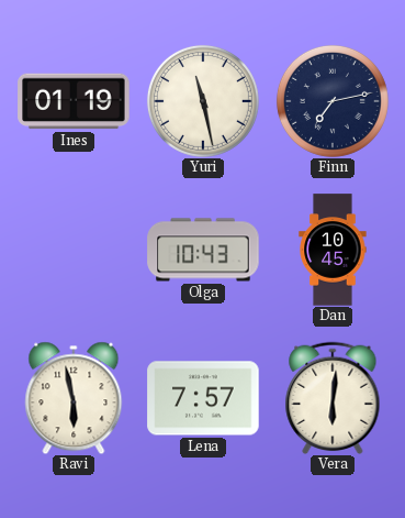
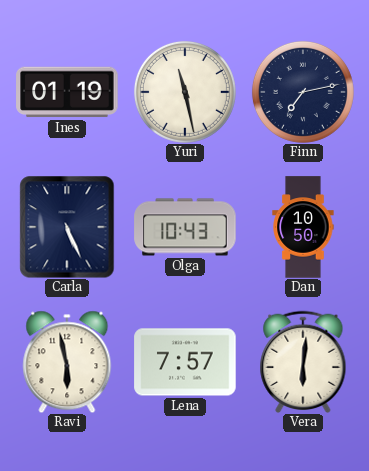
Carla: none -> 5:26
Dan: 10:45 -> 10:50
